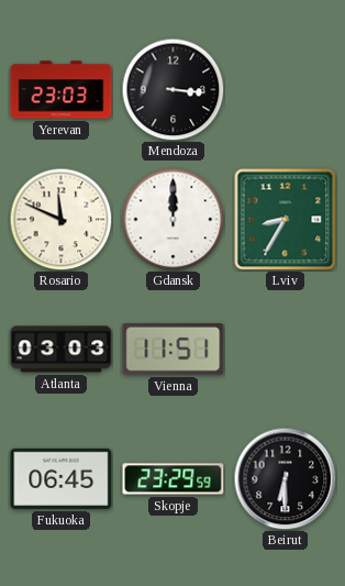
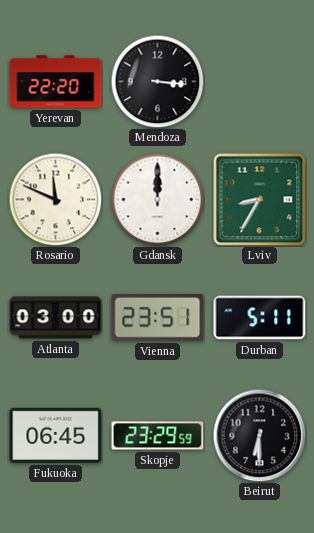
Yerevan: 23:03 -> 22:20
Atlanta: 03:03 -> 03:00
Vienna: 11:51 -> 23:51
Durban: none -> 5:11
